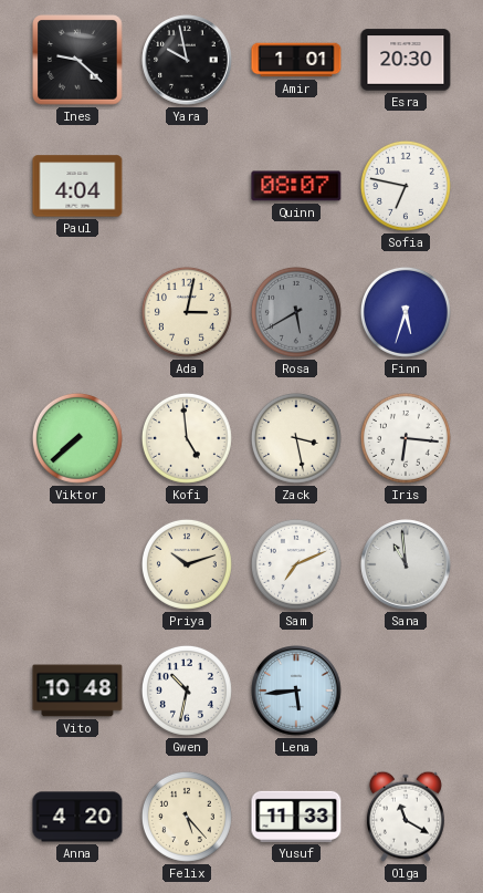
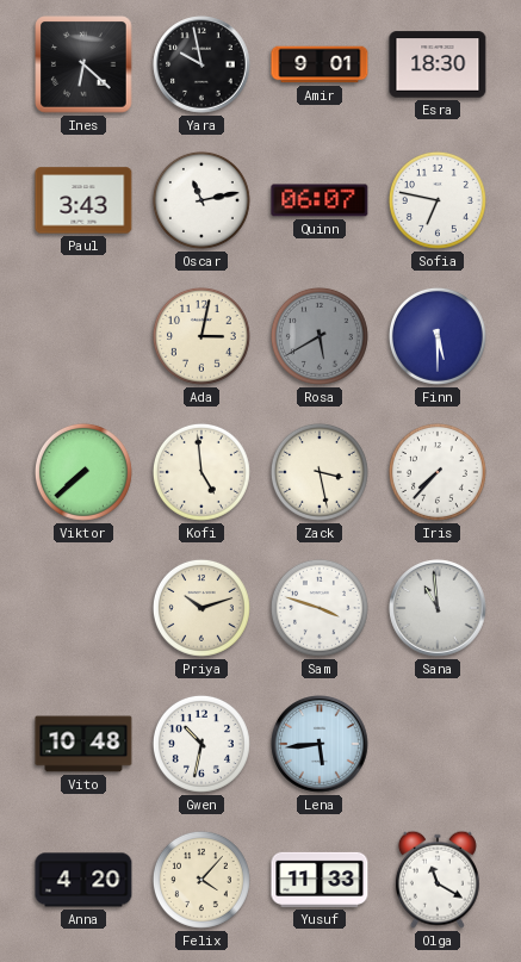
Ines: 9:22 -> 6:22
Amir: 1:01 -> 9:01
Esra: 20:30 -> 18:30
Paul: 4:04 -> 3:43
Oscar: none -> 11:13
Quinn: 08:07 -> 06:07
Finn: 5:33 -> 5:30
Iris: 6:16 -> 7:37
Sam: 7:11 -> 3:48
Felix: 5:23 -> 4:07
